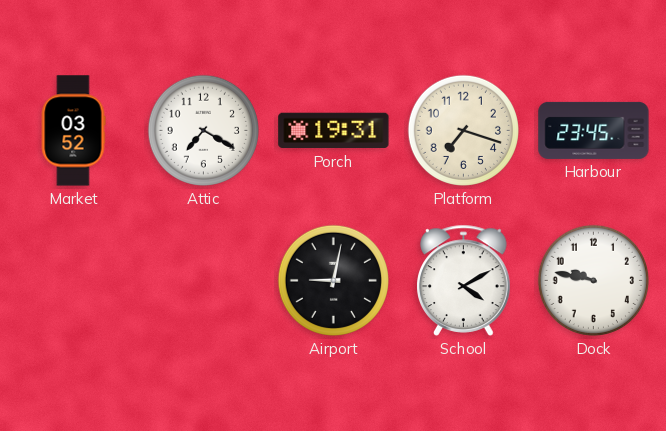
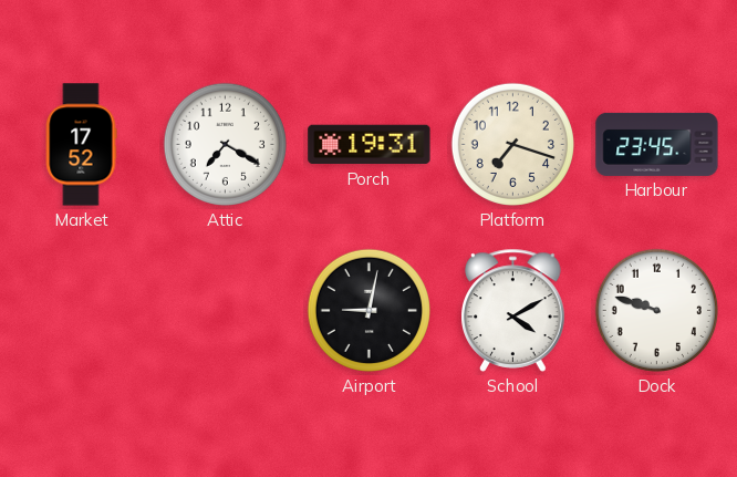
Market: 03:52 -> 17:52
Dock: 9:47 -> 9:48
